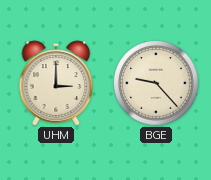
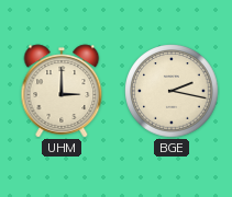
BGE: 9:23 -> 2:17
